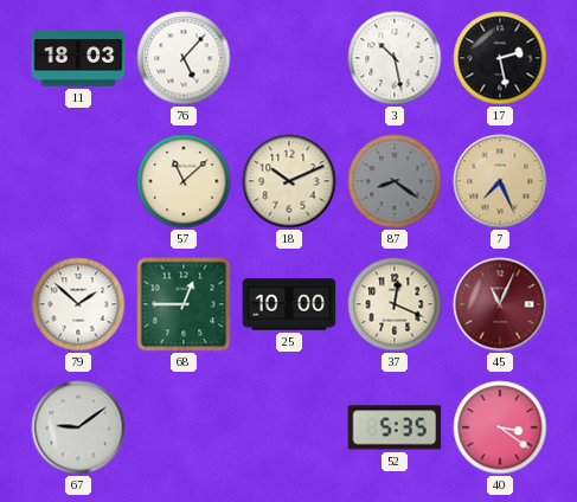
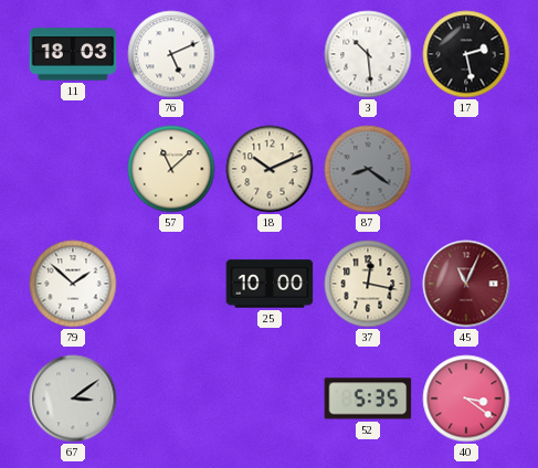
76: 5:07 -> 5:11
3: 10:28 -> 10:29
7: 7:26 -> none
68: 12:45 -> none
37: 12:19 -> 12:17
67: 9:09 -> 3:09
